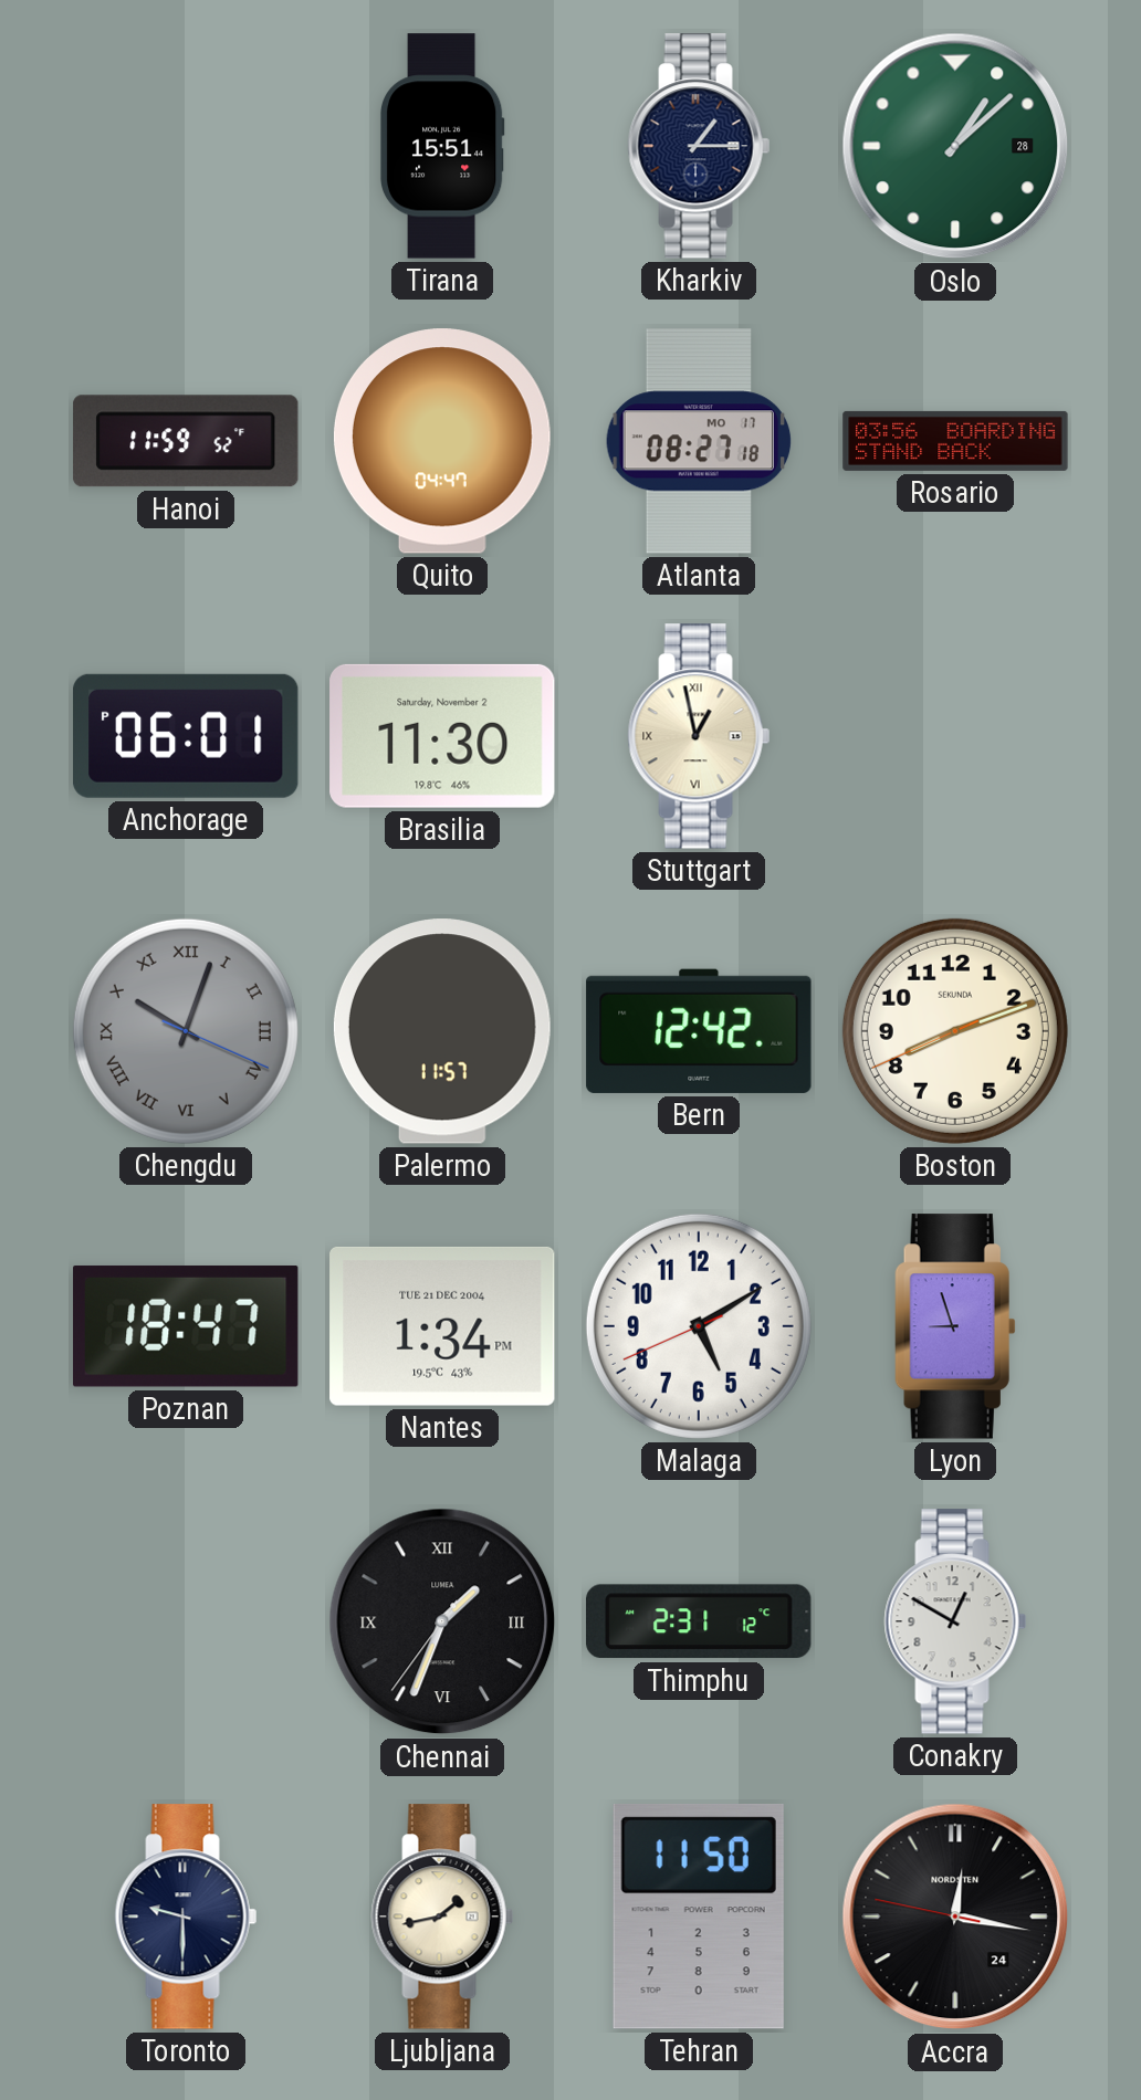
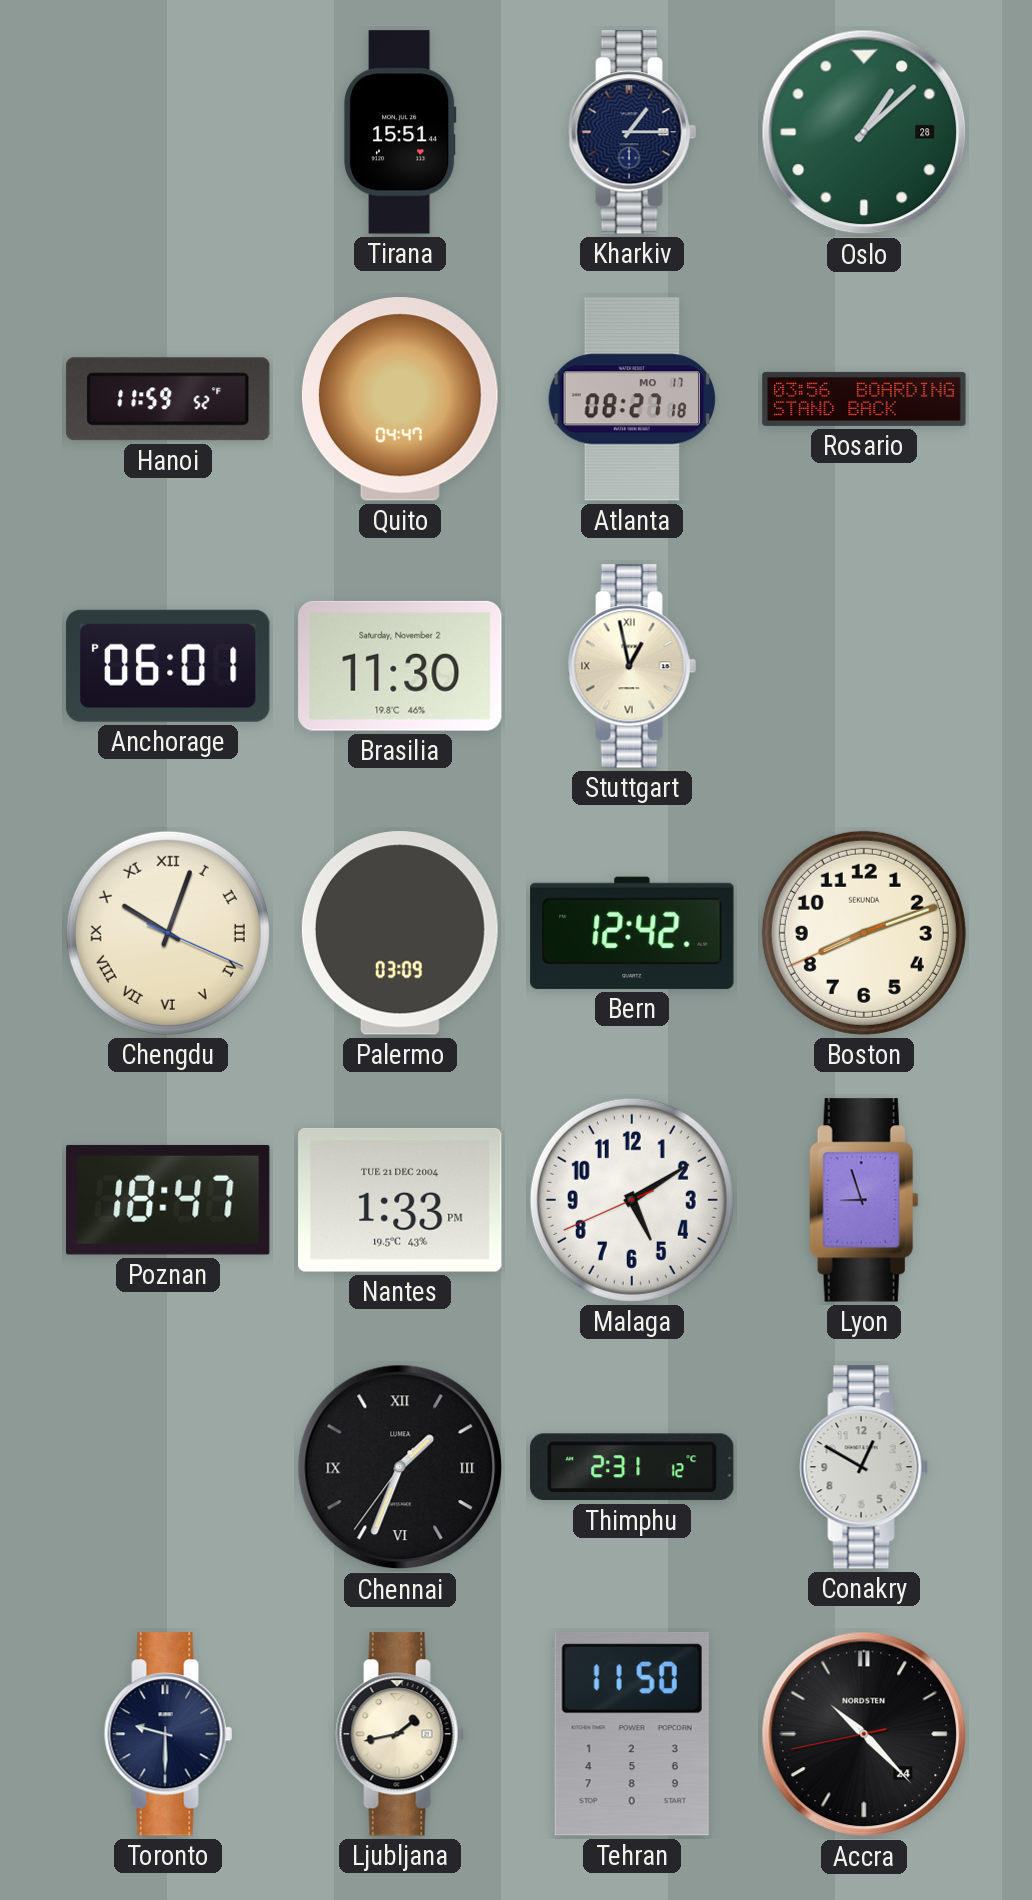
Chengdu dial: grey -> cream
Palermo: 11:57 -> 03:09
Nantes: 1:34 -> 1:33
Accra: 12:16 -> 10:22
